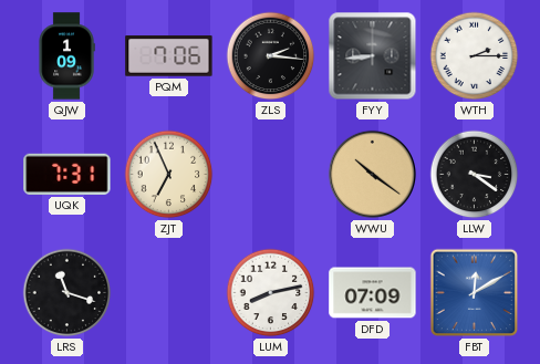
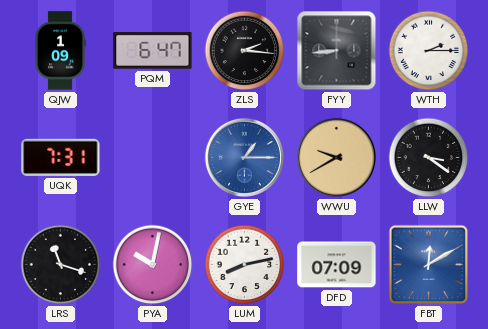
PQM: 7:06 -> 6:47
ZJT: 6:56 -> none
GYE: none -> 1:15
WWU: 10:21 -> 9:40
PYA: none -> 10:02
